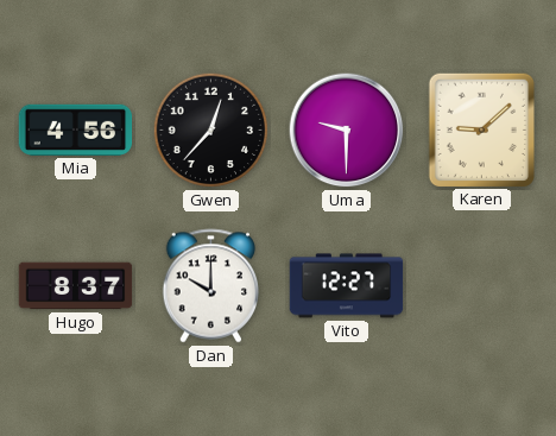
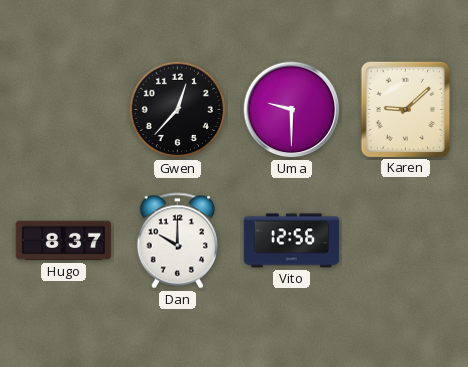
Mia: 4:56 -> none
Vito: 12:27 -> 12:56
